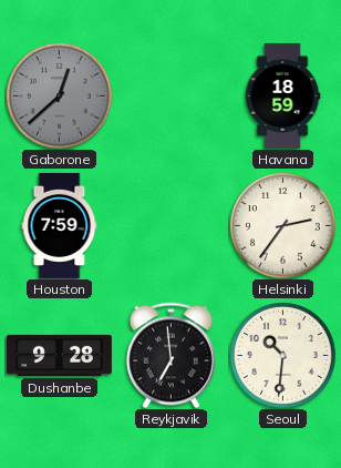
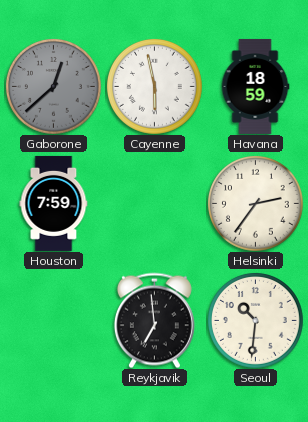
Cayenne: none -> 5:58
Dushanbe: 9:28 -> none
